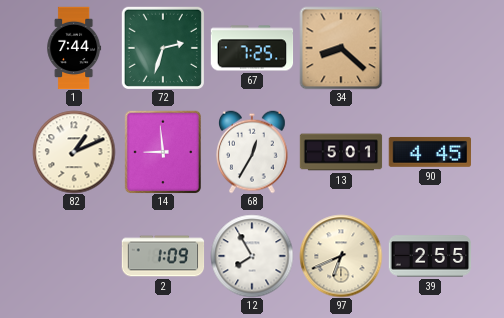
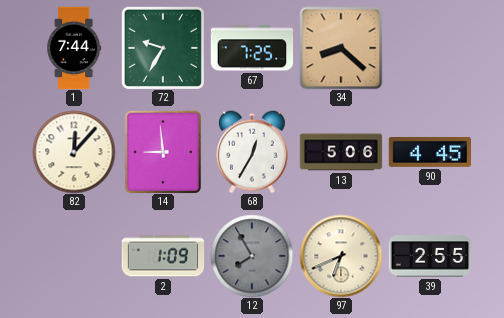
72: 2:33 -> 9:35
82: 1:11 -> 12:07
13: 5:01 -> 5:06
12 dial: white -> grey
